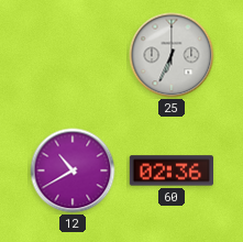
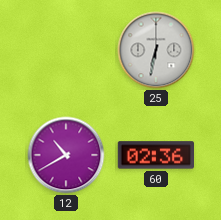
25: 6:34 -> 6:32
